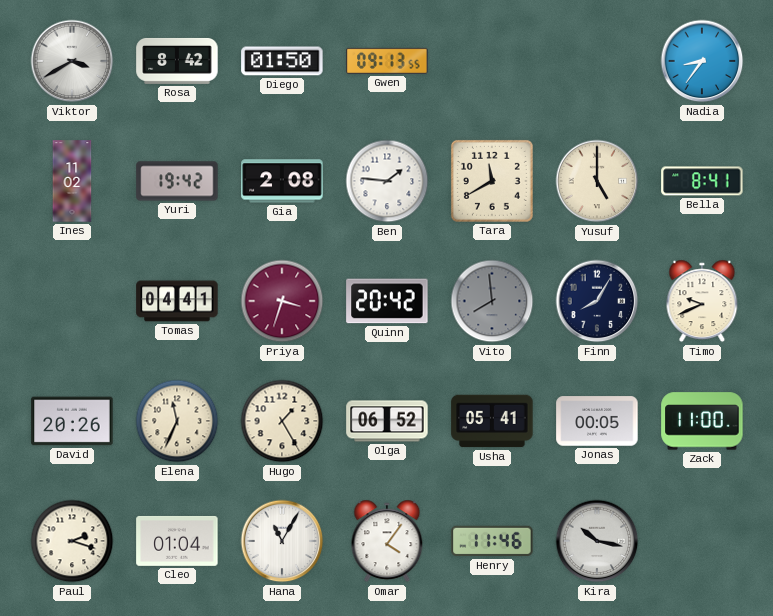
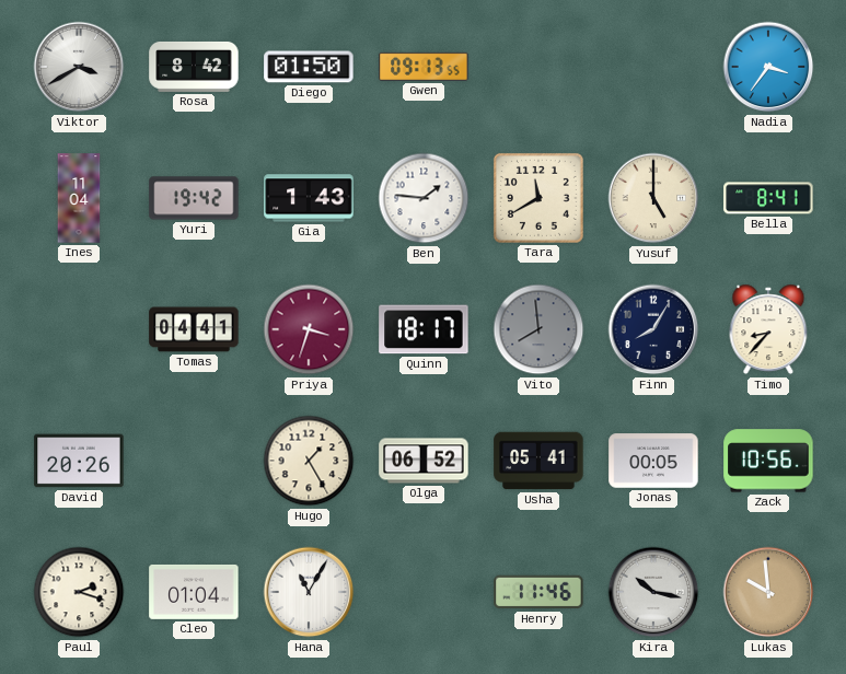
Nadia: 8:36 -> 3:36
Ines: 11:02 -> 11:04
Gia: 2:08 -> 1:43
Quinn: 20:42 -> 18:17
Timo: 9:41 -> 8:37
Elena: 11:34 -> none
Zack: 11:00 -> 10:56
Omar: 4:06 -> none
Lukas: none -> 9:59
